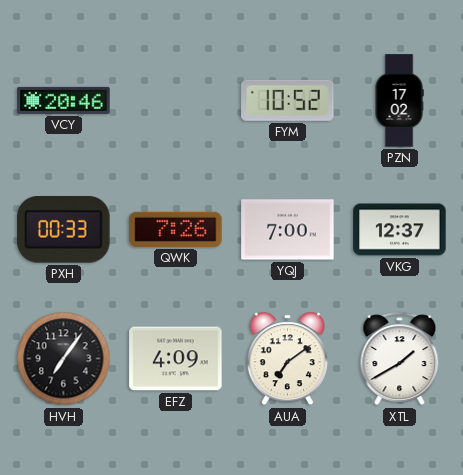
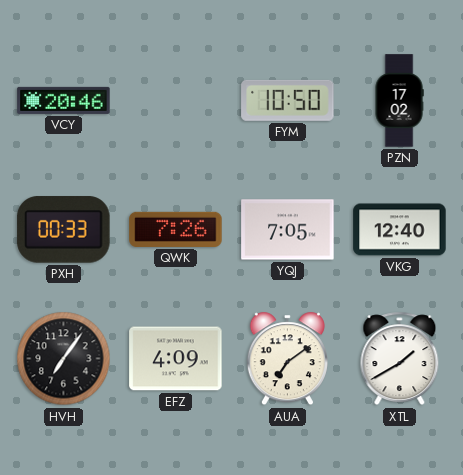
FYM: 10:52 -> 10:50
YQJ: 7:00 -> 7:05
VKG: 12:37 -> 12:40
